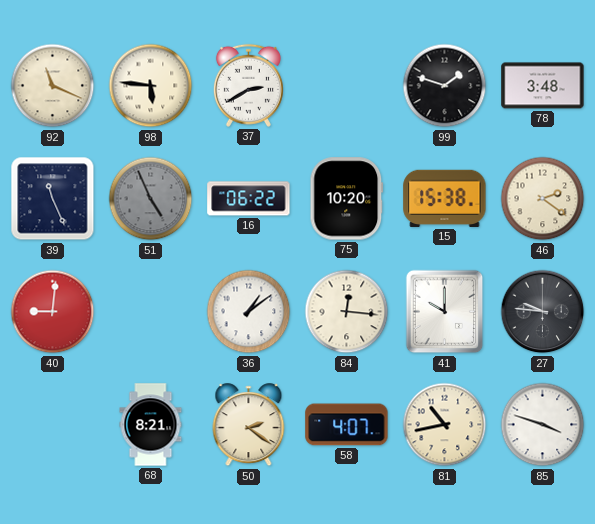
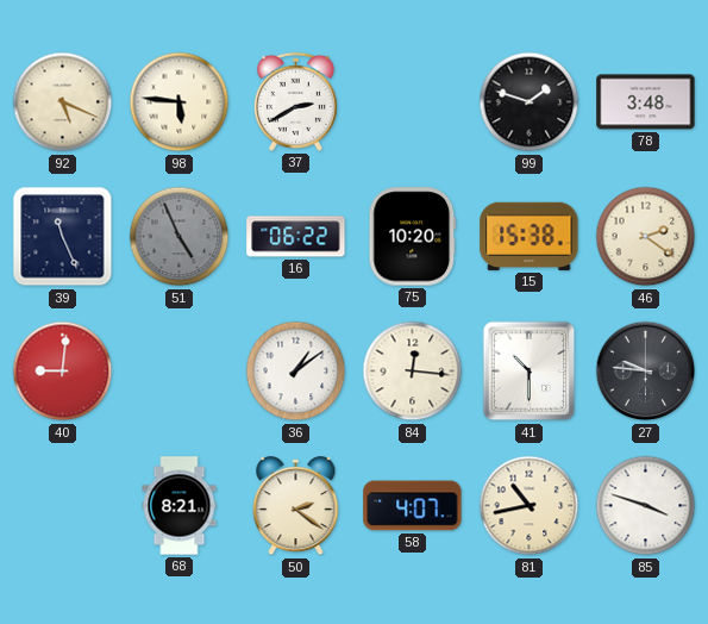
92: 11:19 -> 5:19
41: 10:00 -> 10:30
